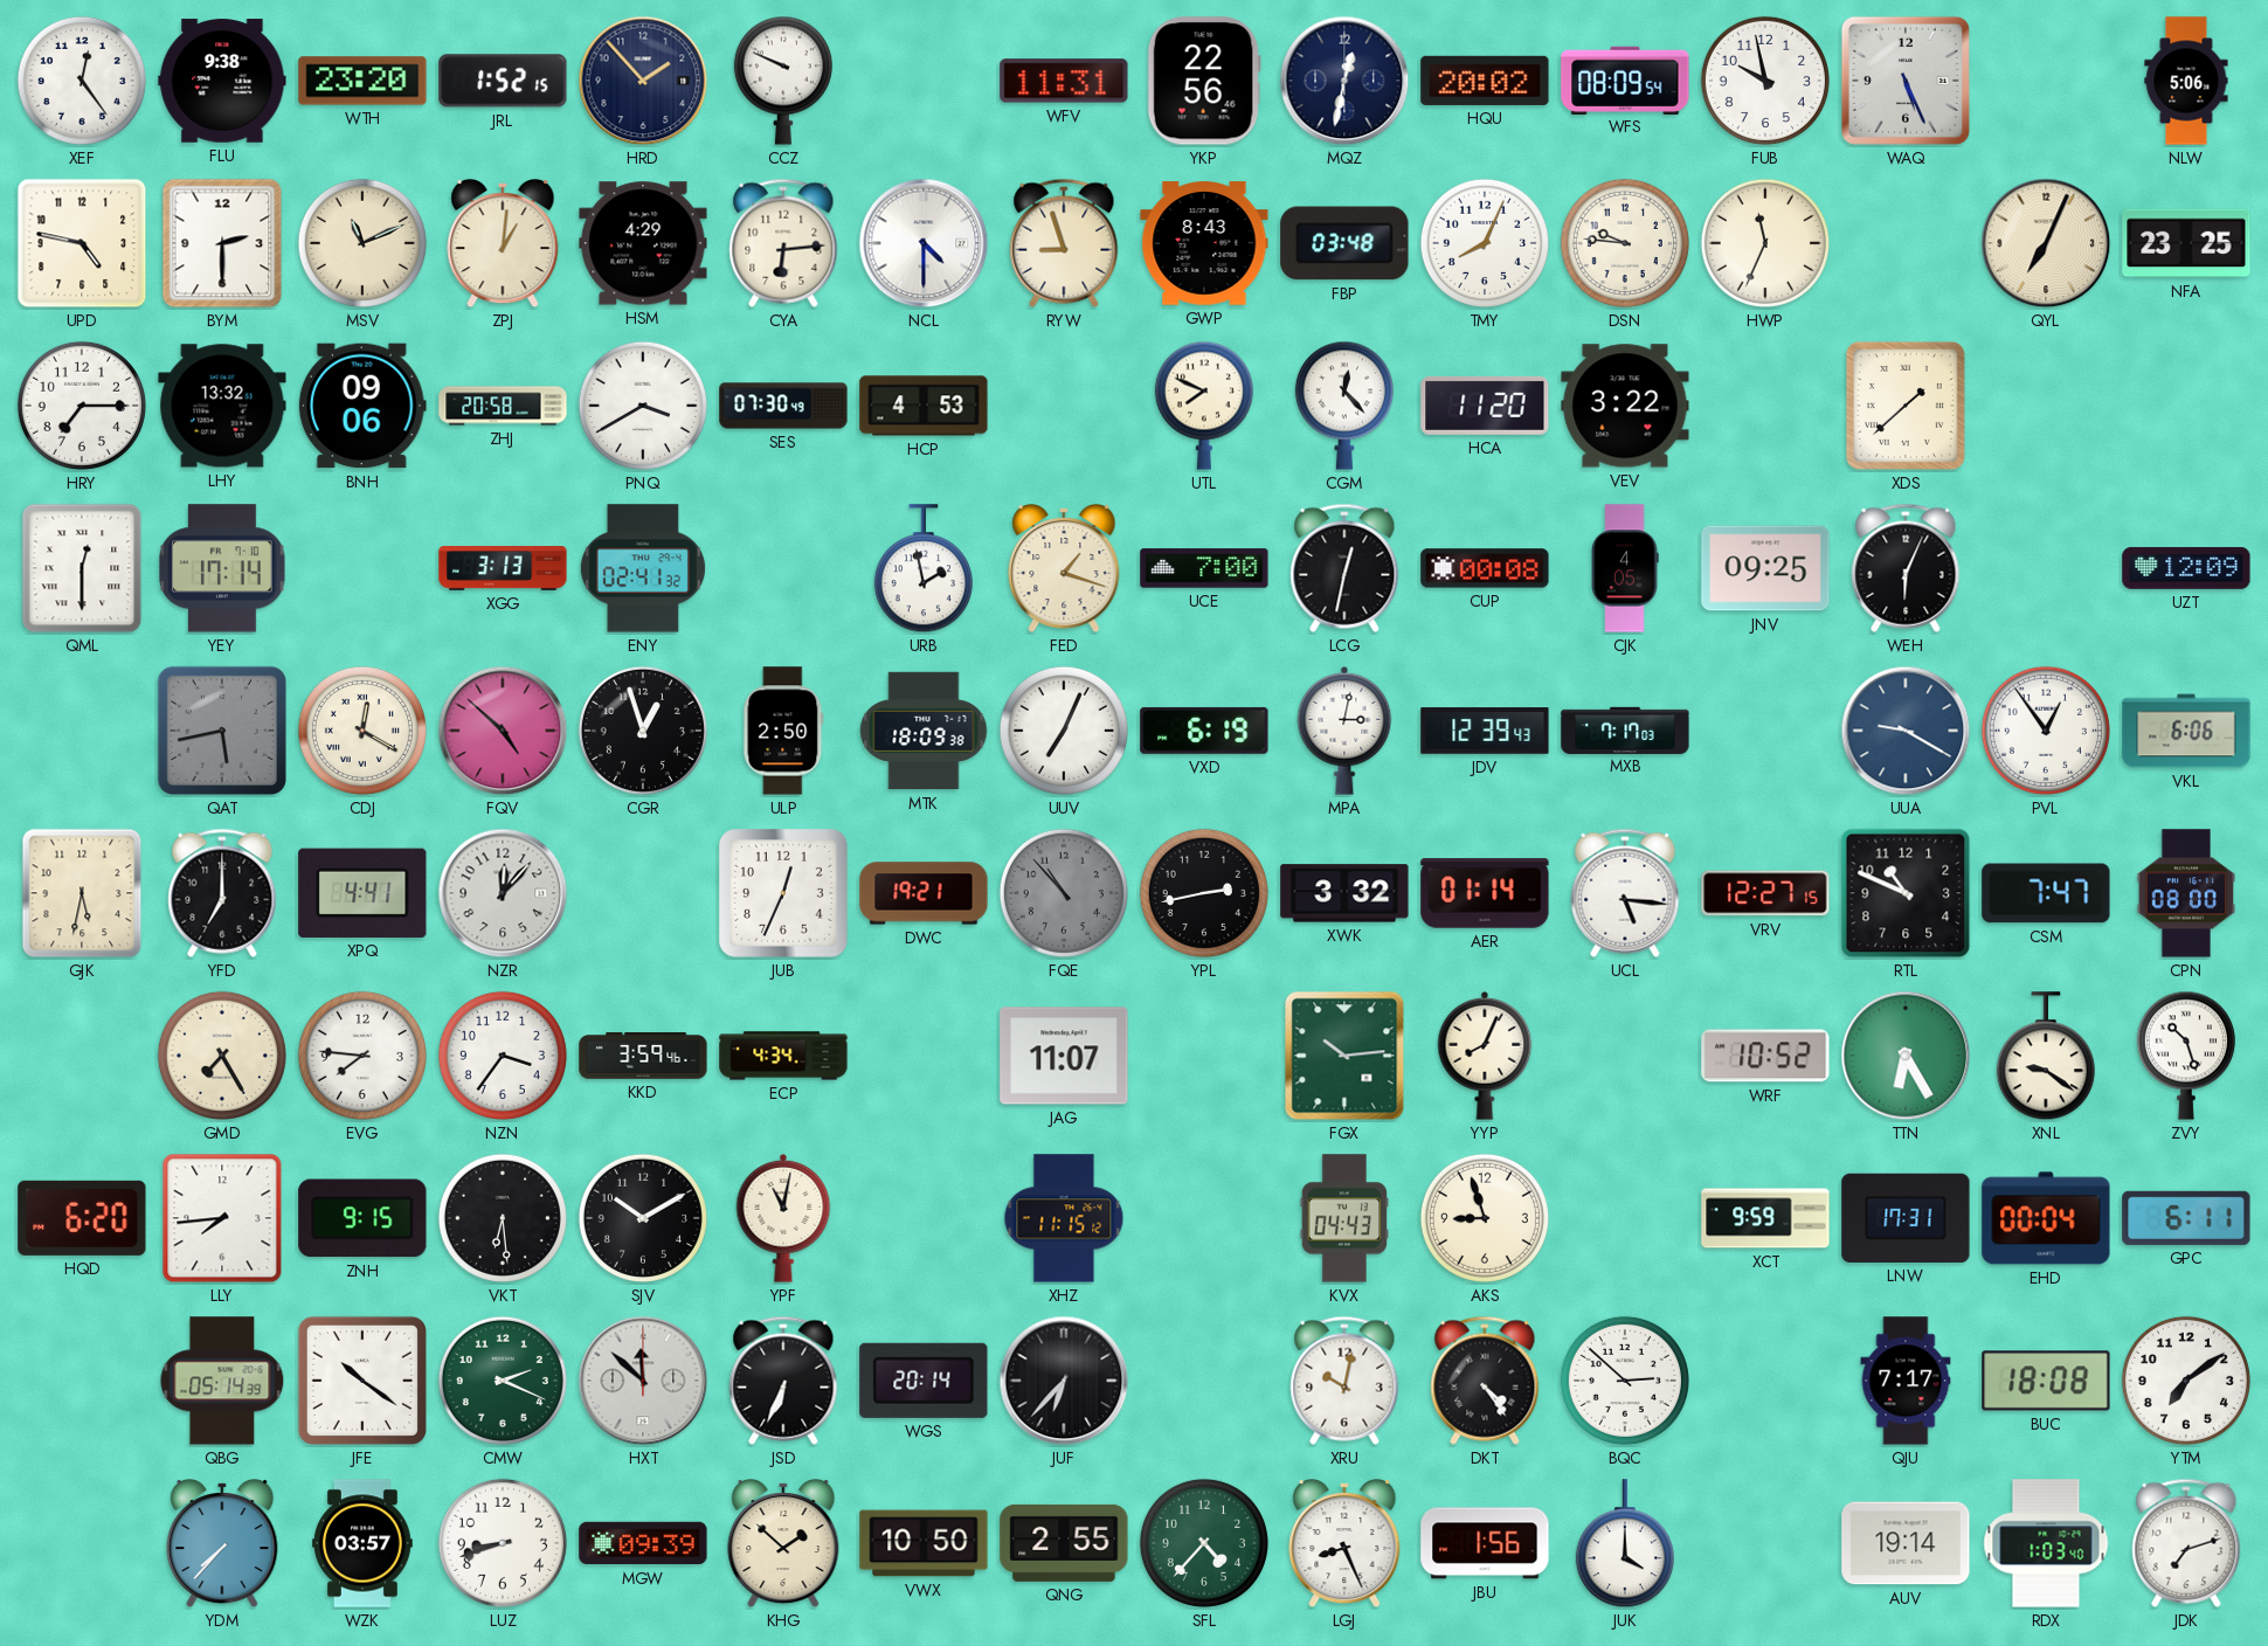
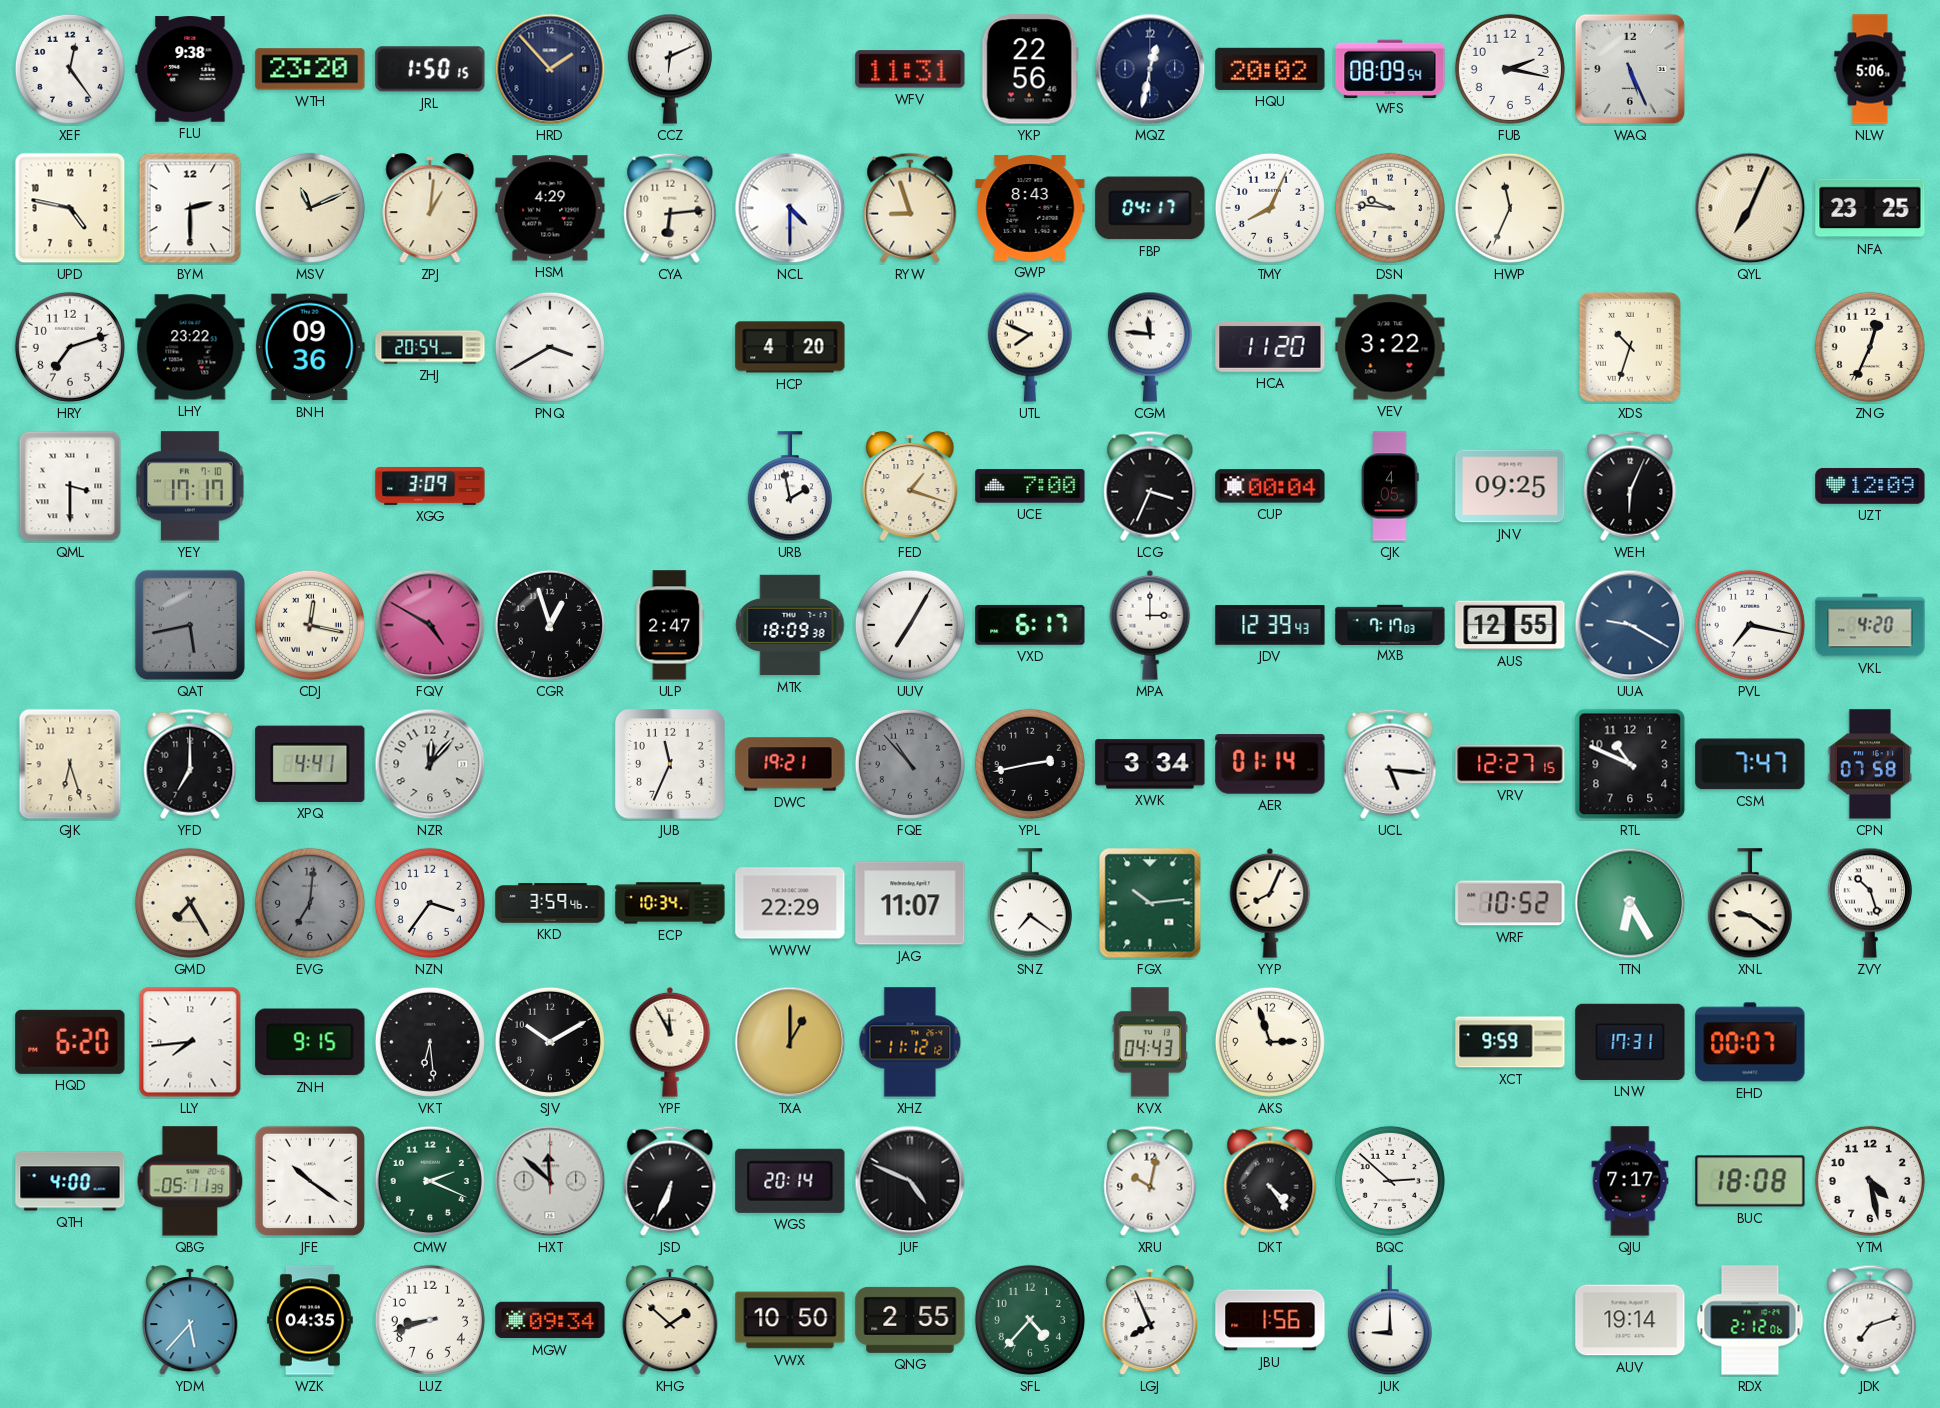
JRL: 1:52 -> 1:50
CCZ: 9:49 -> 6:11
FUB: 9:58 -> 2:17
FBP: 03:48 -> 04:17
HRY: 7:15 -> 7:12
LHY: 13:32 -> 23:22
BNH: 09:06 -> 09:36
ZHJ: 20:58 -> 20:54
SES: 07:30 -> none
HCP: 4:53 -> 4:20
CGM: 12:23 -> 11:46
XDS: 1:38 -> 10:33
ZNG: none -> 12:34
QML: 12:30 -> 3:30
YEY: 17:14 -> 17:17
XGG: 3:13 -> 3:09
ENY: 02:41 -> none
LCG: 12:32 -> 3:34
CUP: 00:08 -> 00:04
CDJ: 12:20 -> 12:17
FQV: 4:52 -> 4:50
ULP: 2:50 -> 2:47
UUV: 7:04 -> 7:05
VXD: 6:19 -> 6:17
MPA: 3:02 -> 3:00
AUS: none -> 12:55
PVL: 12:54 -> 7:17
VKL: 6:06 -> 4:20
GJK: 5:32 -> 6:27
JUB: 12:34 -> 11:34
XWK: 3:32 -> 3:34
CPN: 08:00 -> 07:58
EVG: 7:46 -> 7:01
EVG dial: white -> grey
ECP: 4:34 -> 10:34
WWW: none -> 22:29
SNZ: none -> 7:21
YPF: 11:02 -> 11:55
TXA: none -> 1:00
XHZ: 11:15 -> 11:12
AKS: 8:57 -> 2:57
EHD: 00:04 -> 00:07
GPC: 6:11 -> none
QTH: none -> 4:00
QBG: 05:14 -> 05:11
JUF: 6:37 -> 4:49
YTM: 7:09 -> 4:28
YDM: 7:37 -> 5:37
WZK: 03:57 -> 04:35
MGW: 09:39 -> 09:34
LGJ: 8:26 -> 7:56
JUK: 4:00 -> 9:00
RDX: 1:03 -> 2:12
